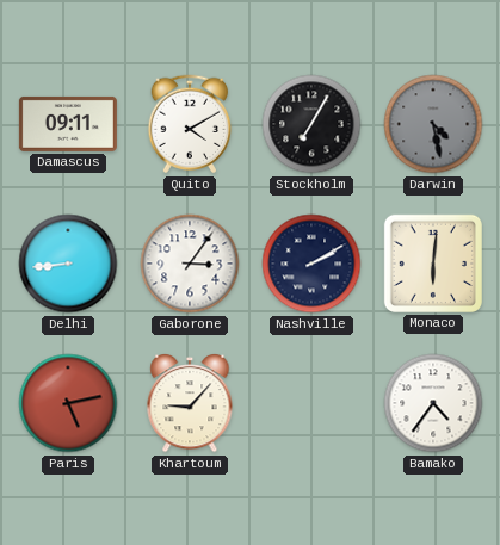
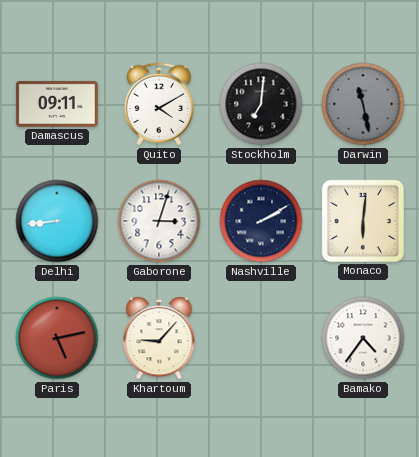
Stockholm: 7:05 -> 7:01
Darwin: 4:28 -> 11:28
Gaborone: 3:06 -> 3:03
